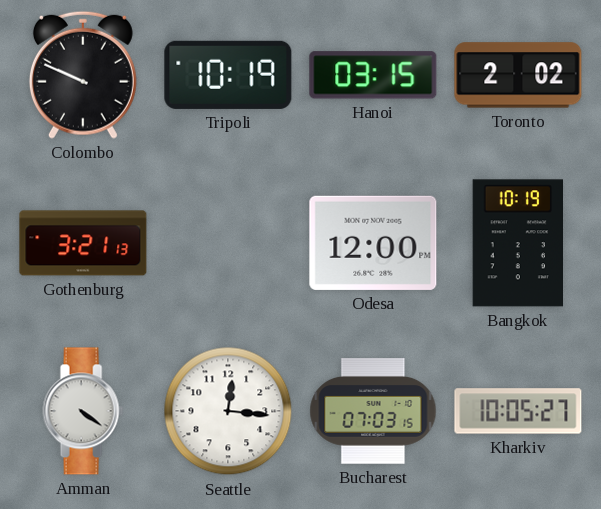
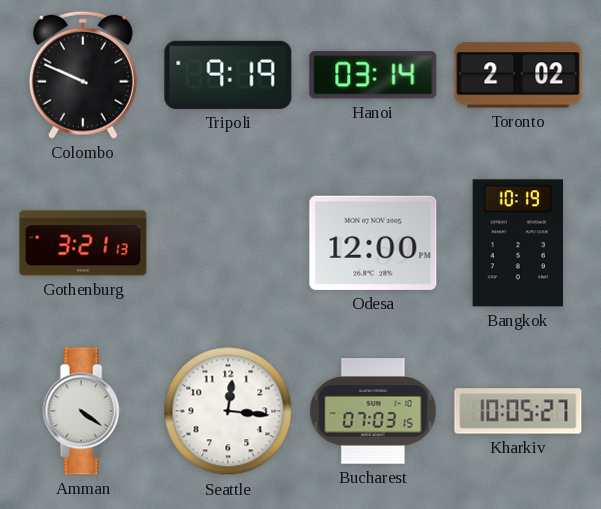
Tripoli: 10:19 -> 9:19
Hanoi: 03:15 -> 03:14
